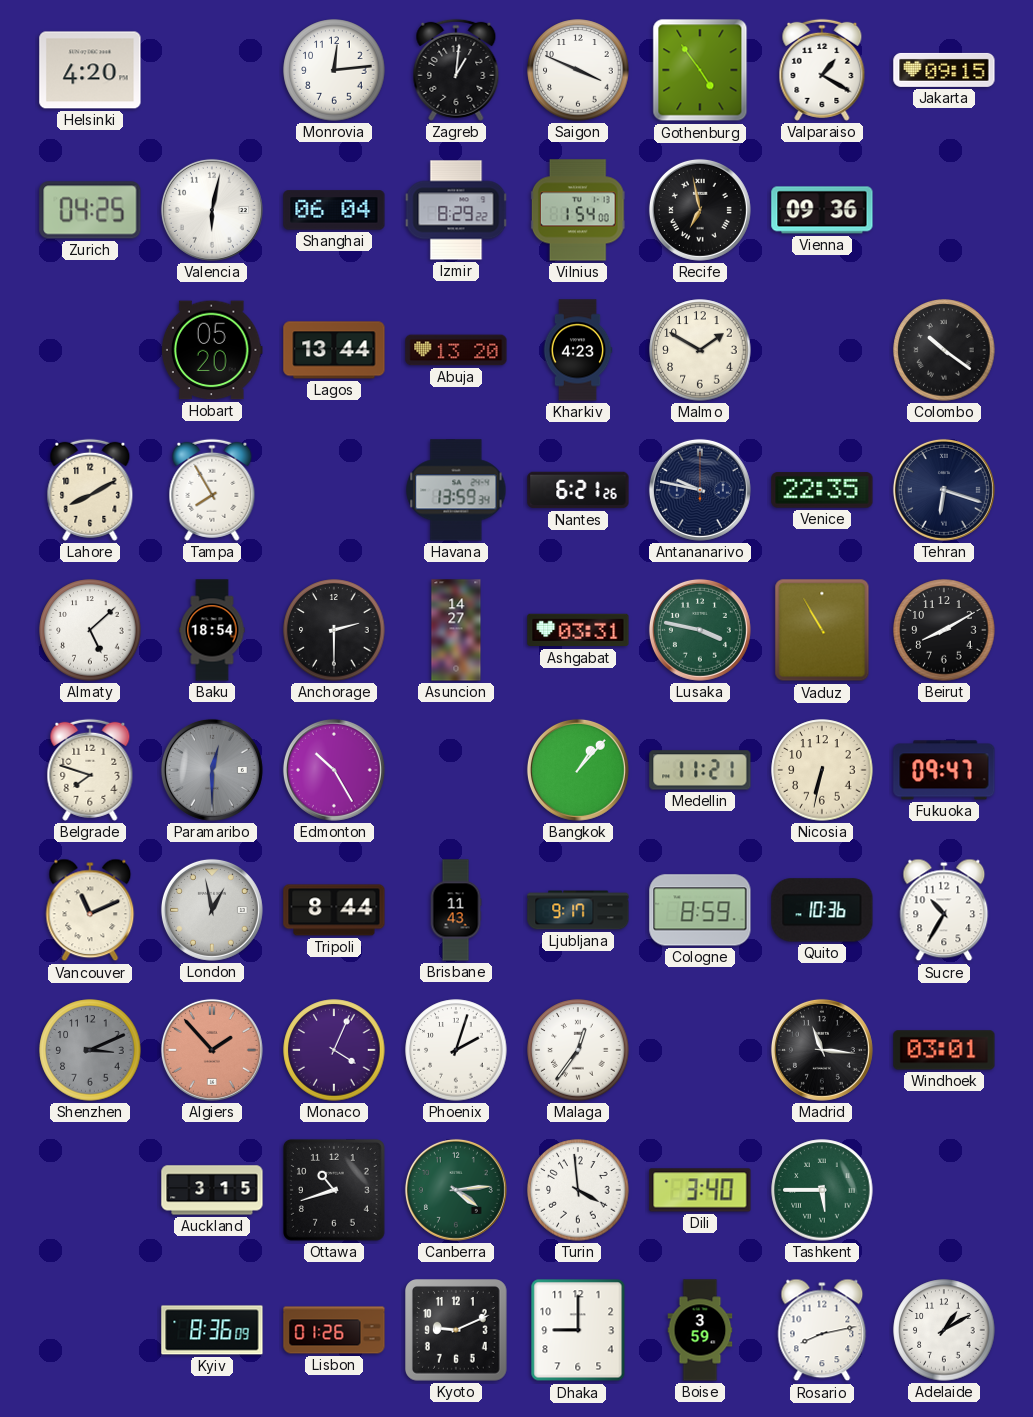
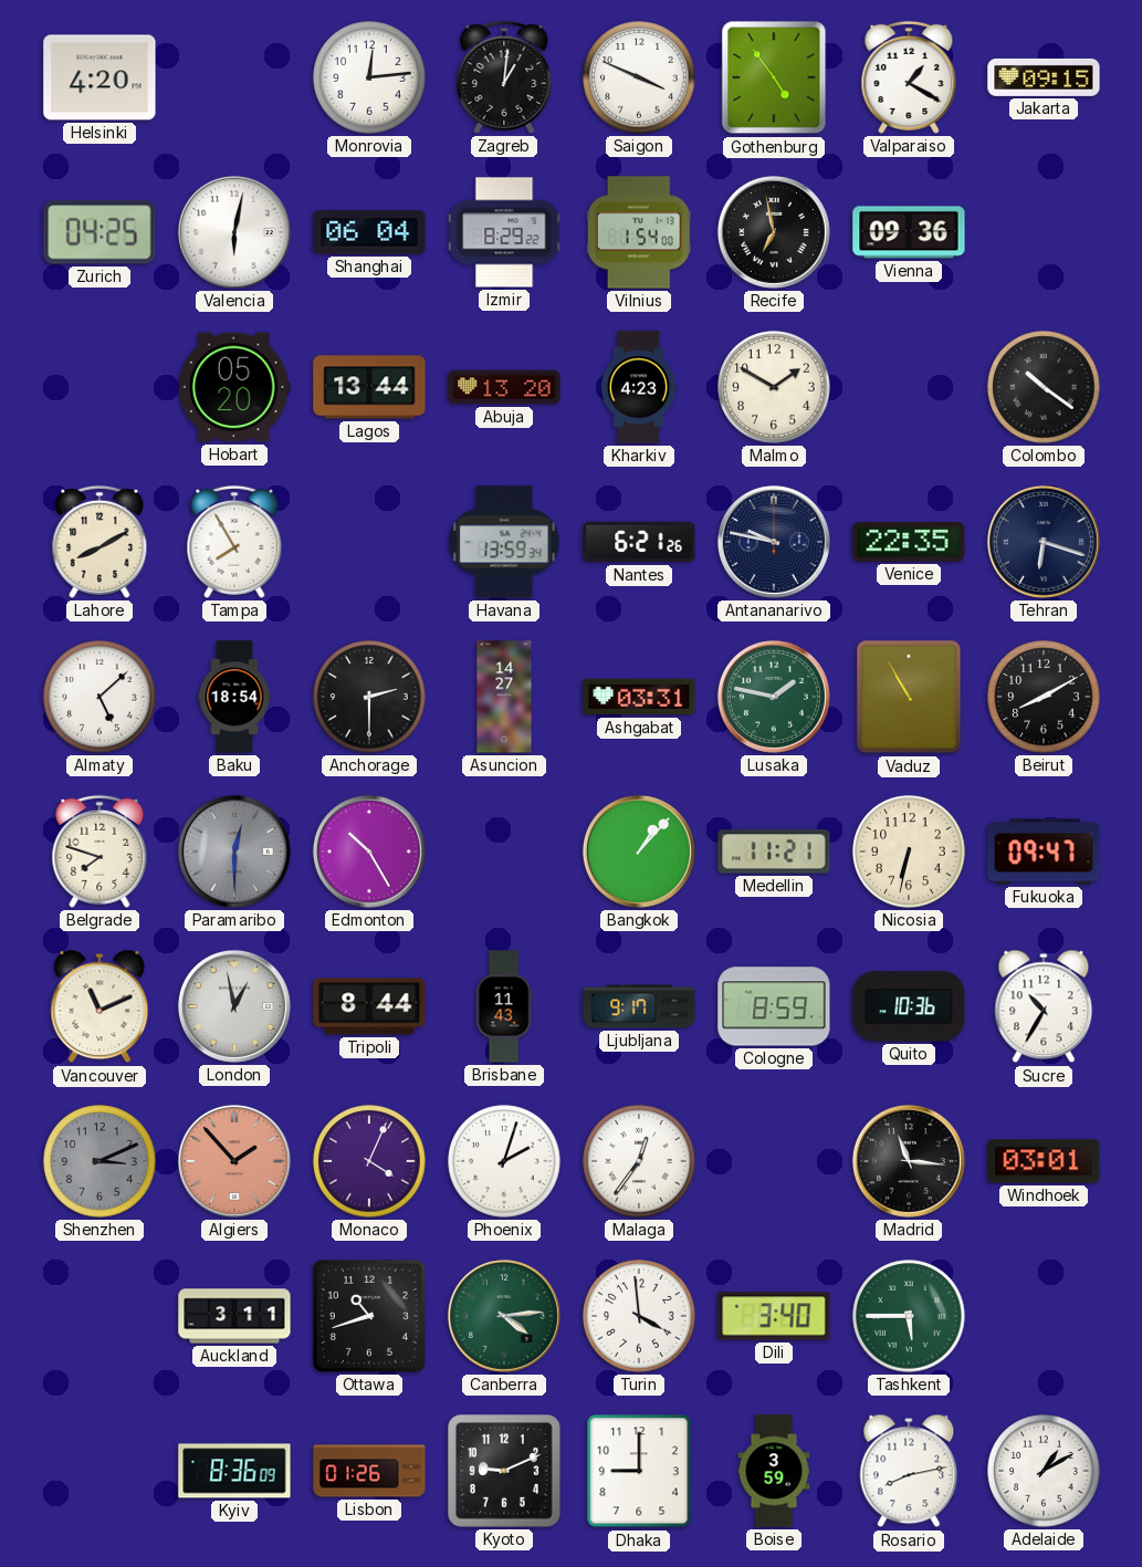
Lusaka: 3:47 -> 1:47
Auckland: 3:15 -> 3:11
